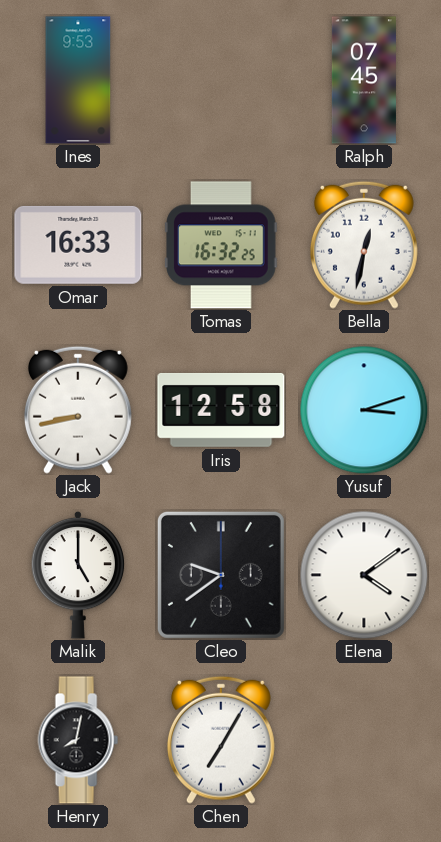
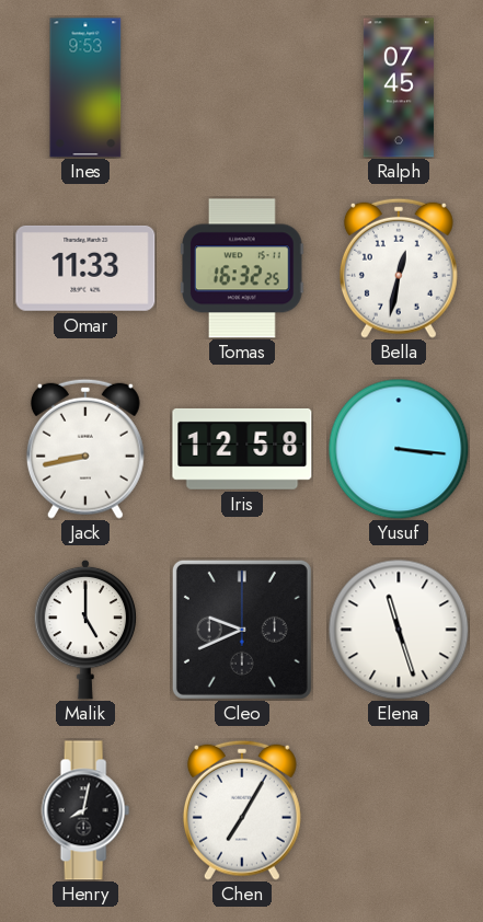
Omar: 16:33 -> 11:33
Yusuf: 3:12 -> 3:16
Cleo: 9:39 -> 9:41
Elena: 4:09 -> 11:27
